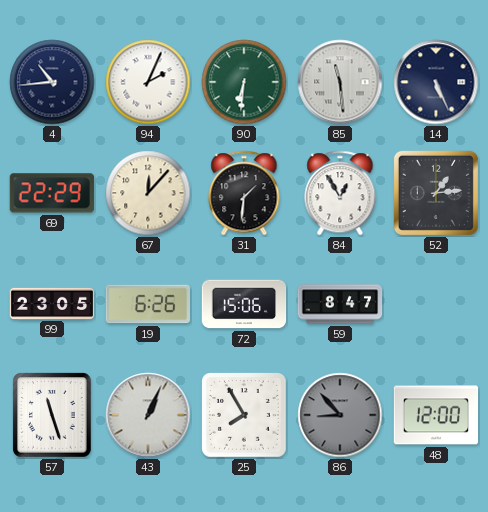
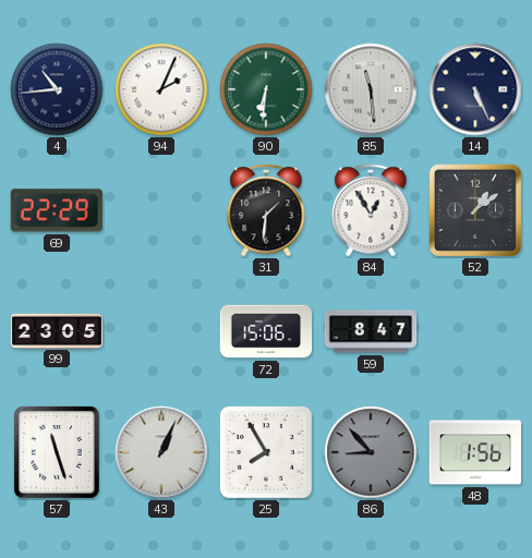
67: 12:07 -> none
52: 1:14 -> 1:09
19: 6:26 -> none
48: 12:00 -> 1:56
